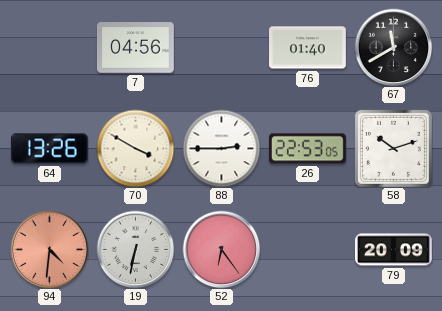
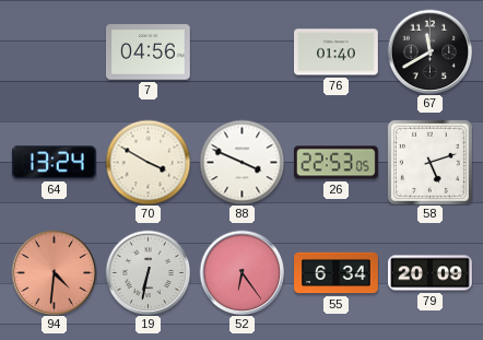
64: 13:26 -> 13:24
88: 2:45 -> 3:49
58: 10:12 -> 5:12
55: none -> 6:34
